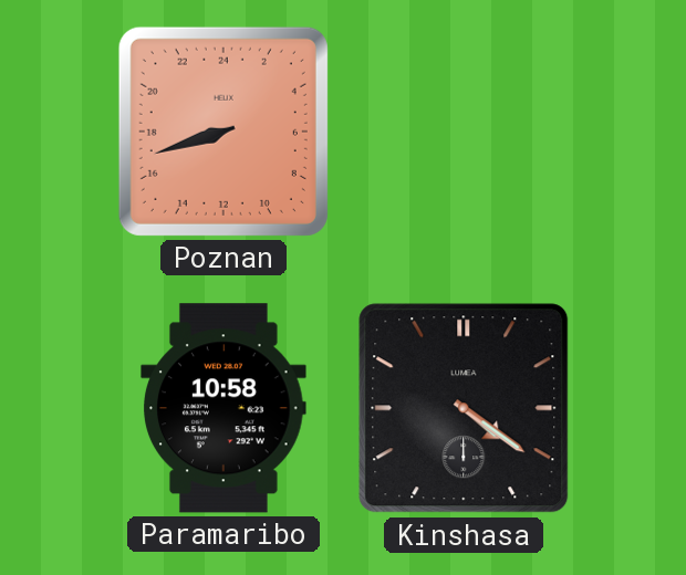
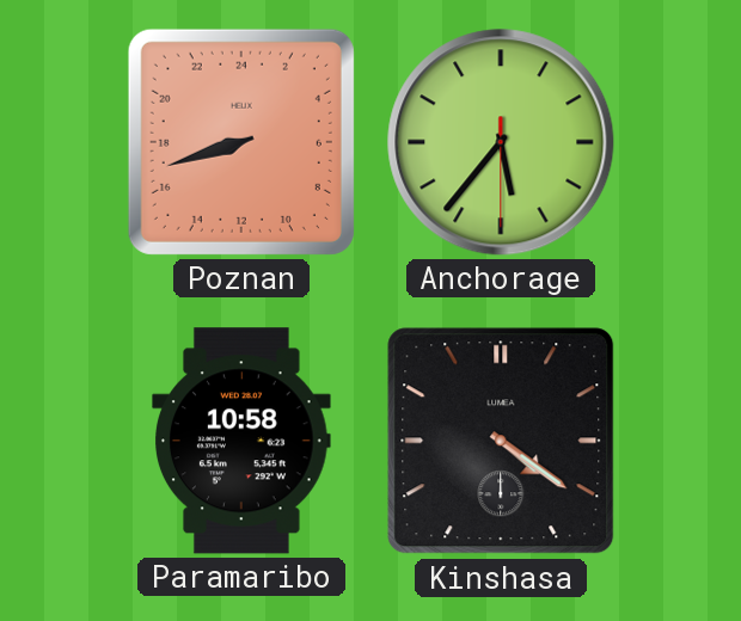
Anchorage: none -> 5:36
